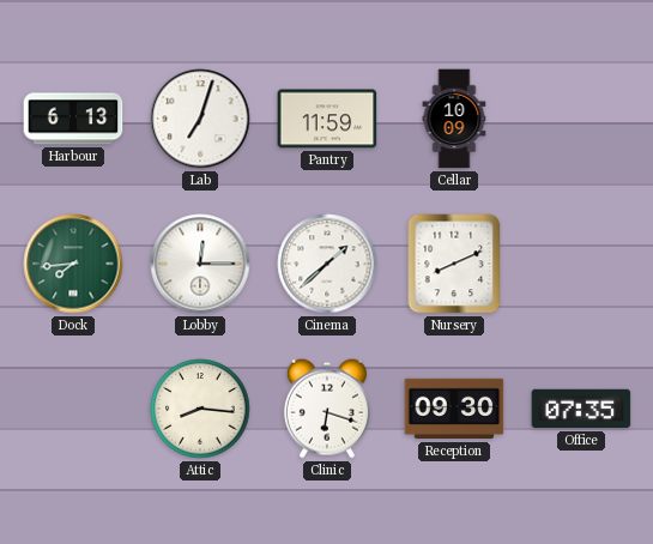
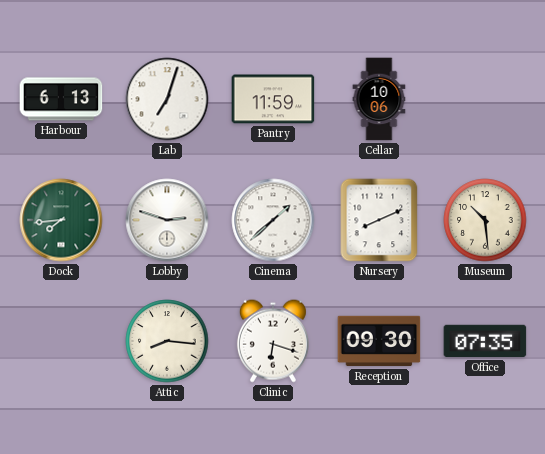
Cellar: 10:09 -> 10:06
Lobby: 12:15 -> 2:48
Museum: none -> 10:29
